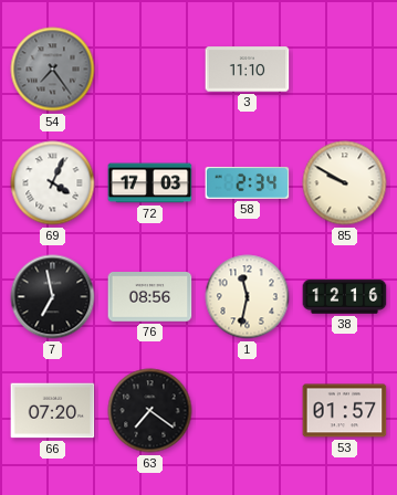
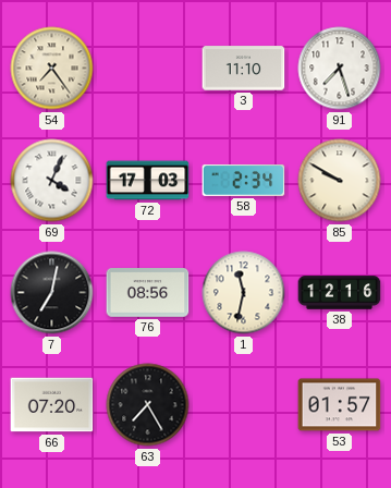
54 dial: grey -> cream
91: none -> 7:27
7: 6:58 -> 7:02
63: 7:21 -> 7:25
